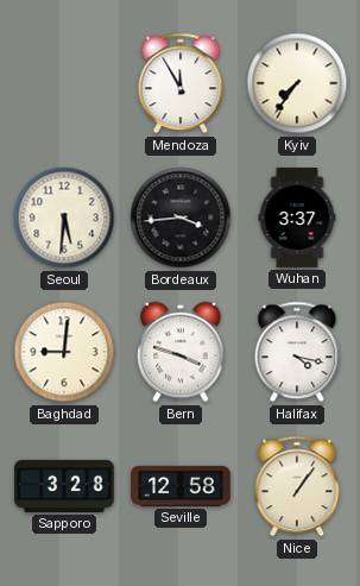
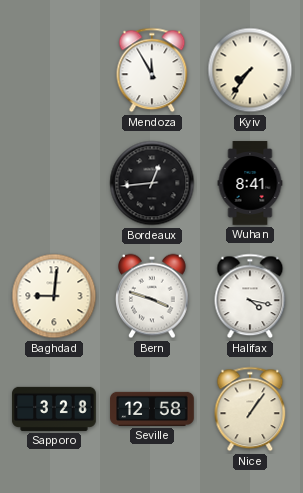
Seoul: 5:31 -> none
Bordeaux: 3:44 -> 12:44
Wuhan: 3:37 -> 8:41
